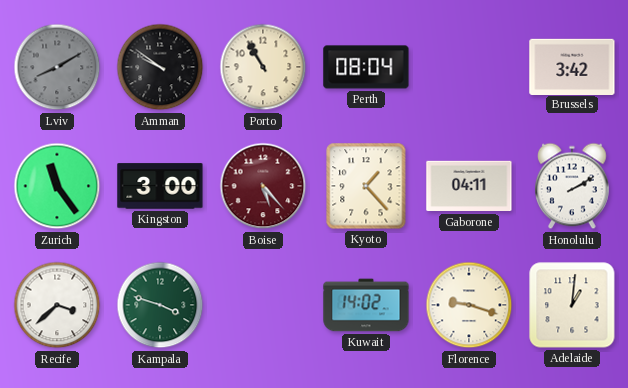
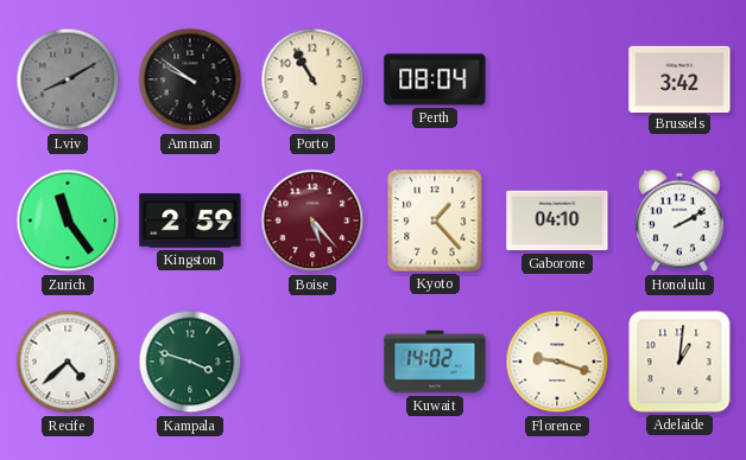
Kingston: 3:00 -> 2:59
Gaborone: 04:11 -> 04:10
Recife: 3:38 -> 4:38
